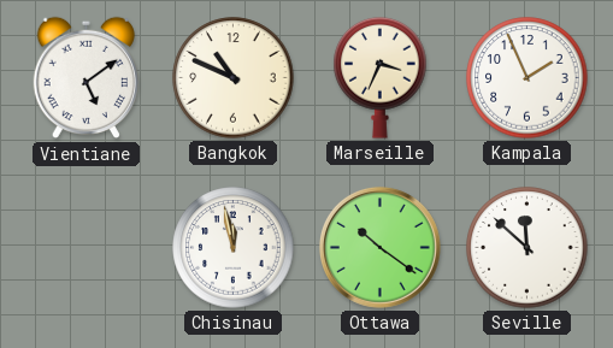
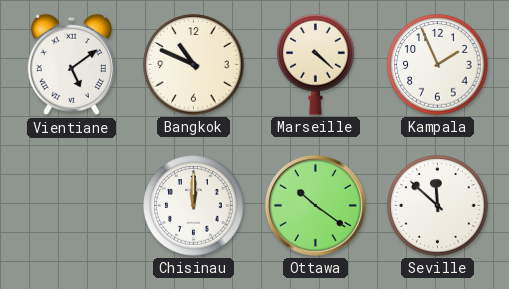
Marseille: 3:34 -> 4:22
Chisinau: 11:58 -> 12:00
